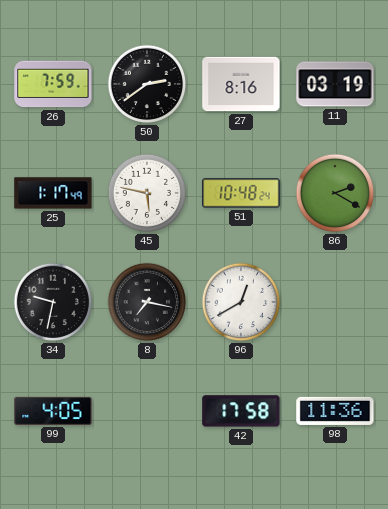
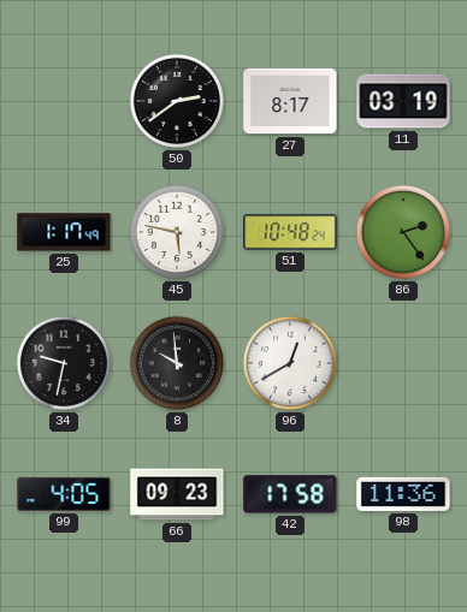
26: 7:59 -> none
27: 8:16 -> 8:17
86: 2:20 -> 2:24
8: 7:17 -> 9:59
66: none -> 09:23
